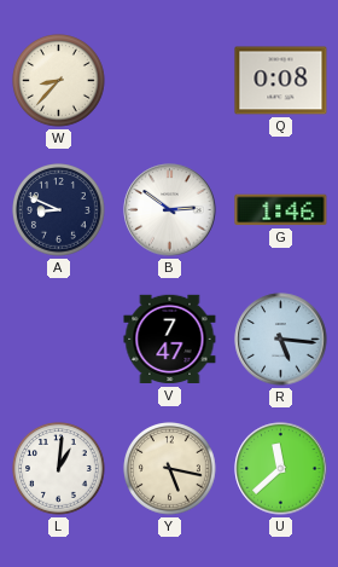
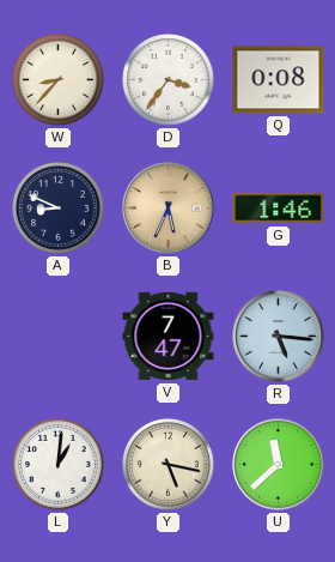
D: none -> 3:36
B: 2:51 -> 5:34
B dial: white -> champagne
